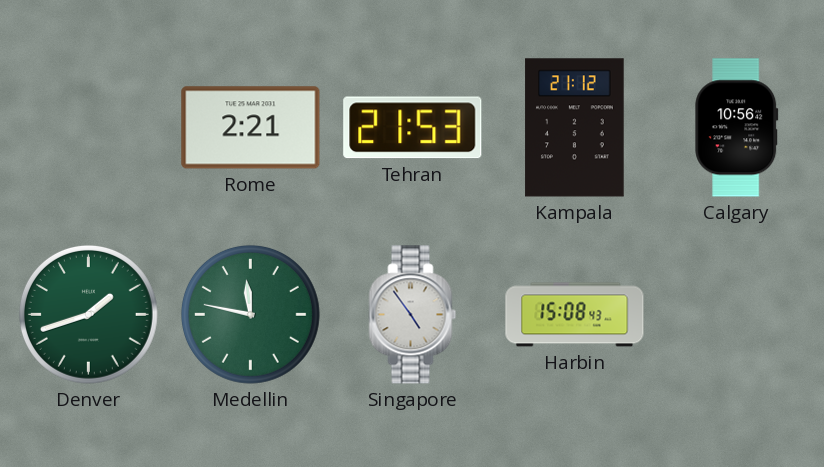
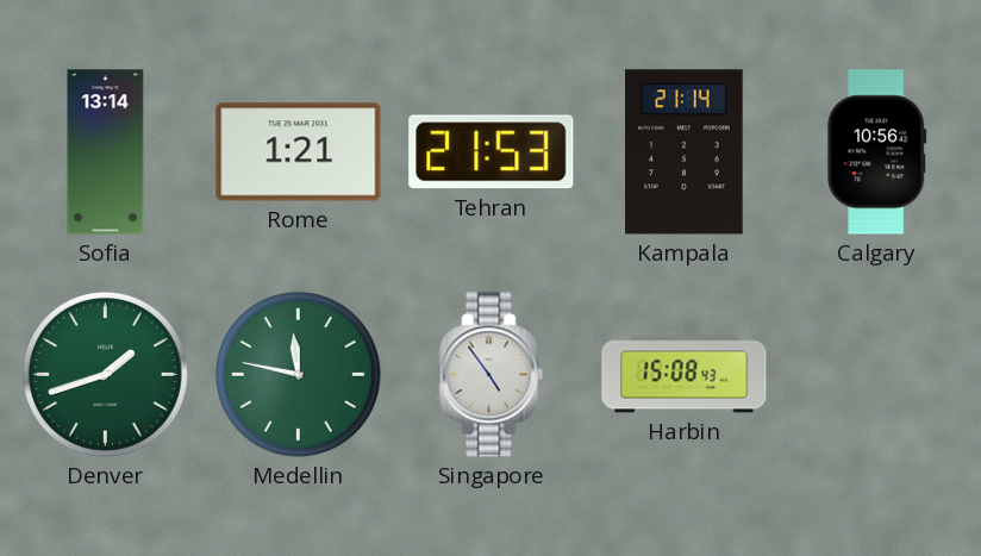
Sofia: none -> 13:14
Rome: 2:21 -> 1:21
Kampala: 21:12 -> 21:14
